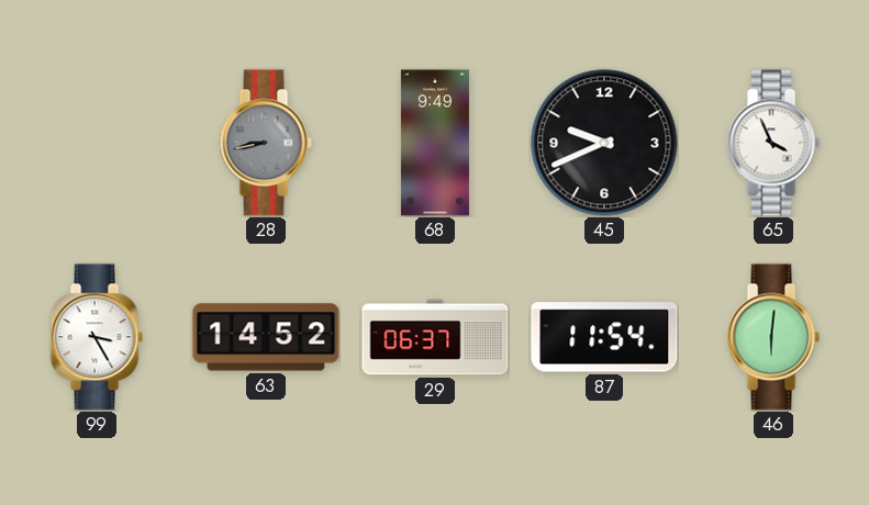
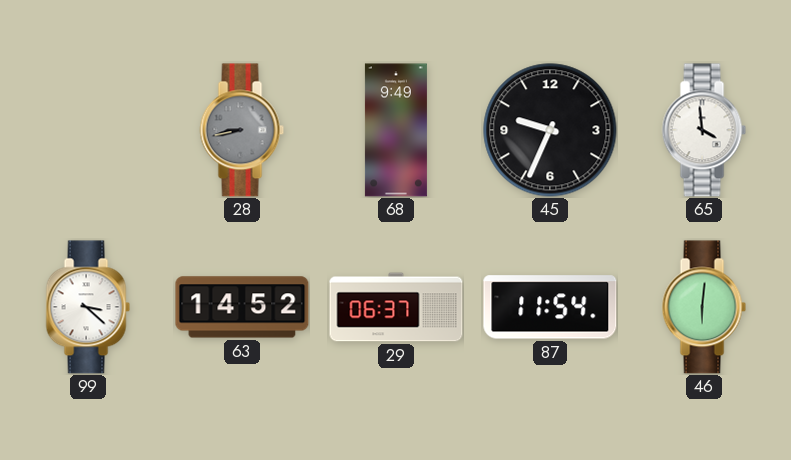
45: 9:41 -> 9:34
65: 3:56 -> 3:59
99: 3:25 -> 3:22
